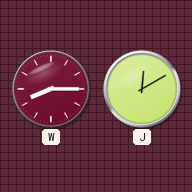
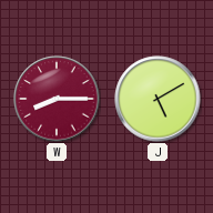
J: 12:10 -> 5:10
